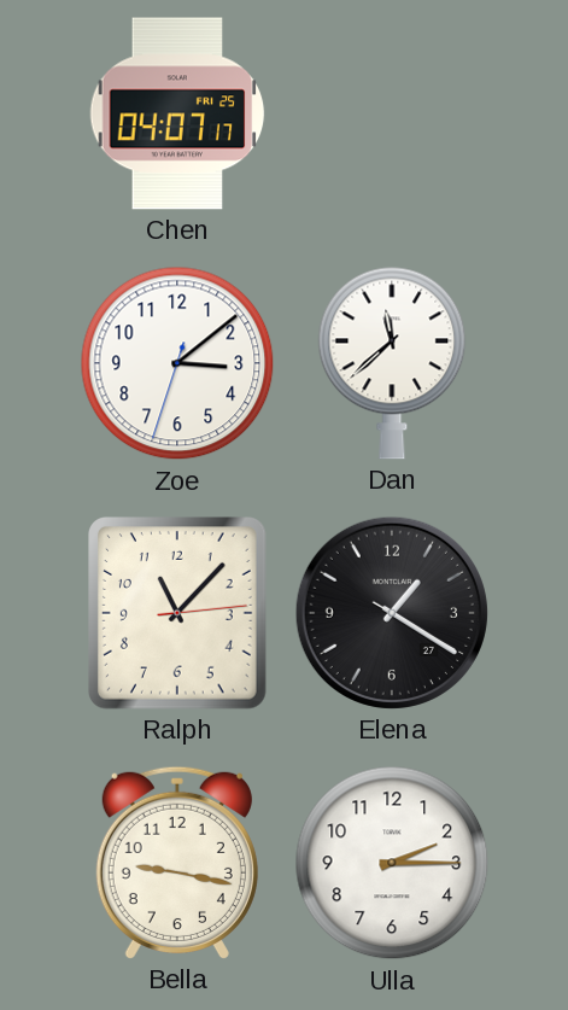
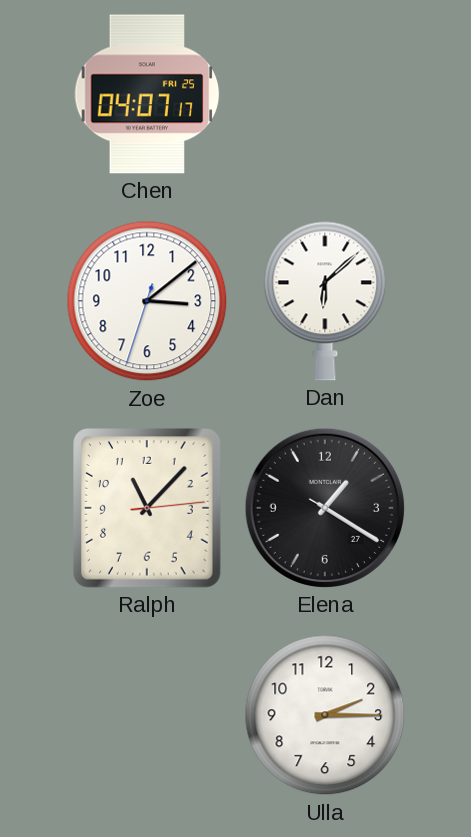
Dan: 11:38 -> 6:08
Bella: 9:17 -> none
